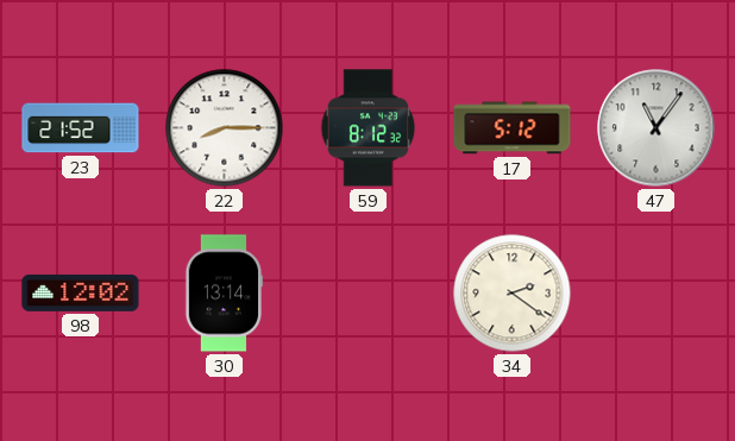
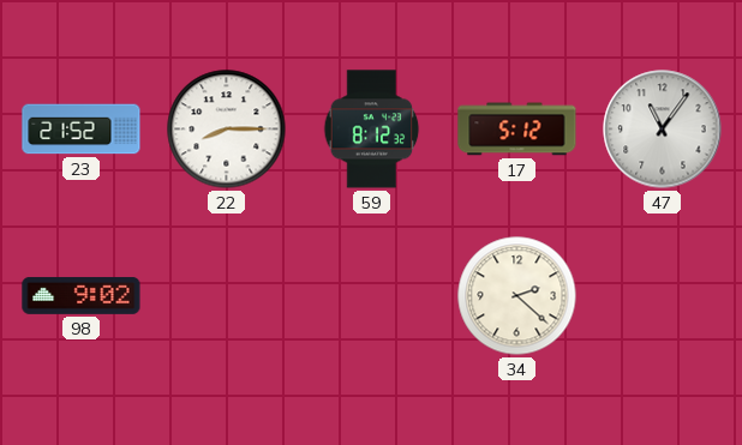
98: 12:02 -> 9:02
30: 13:14 -> none
34: 2:21 -> 2:22
